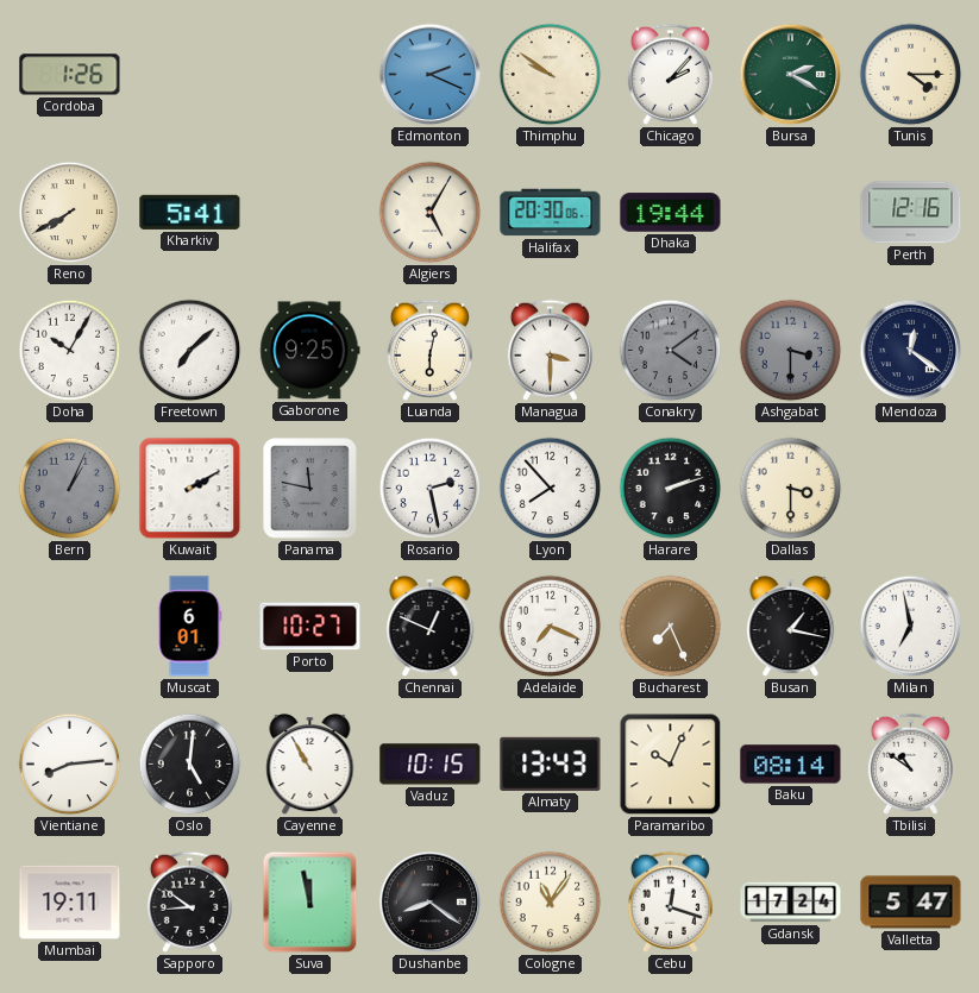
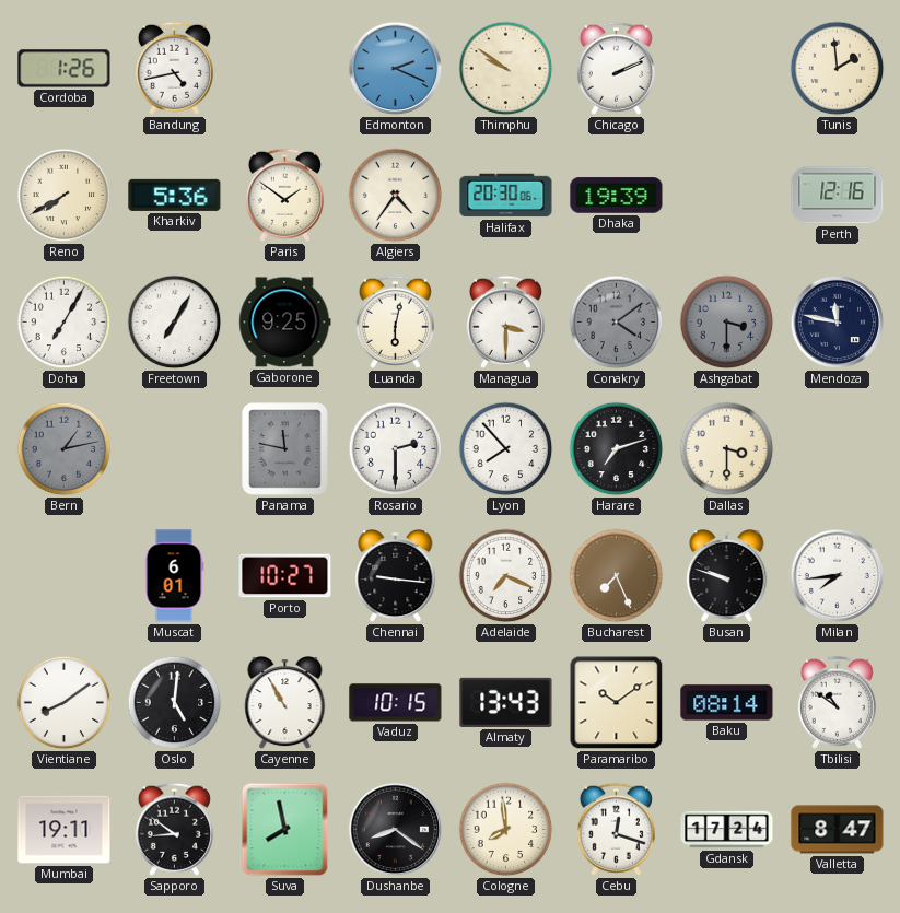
Bandung: none -> 4:43
Chicago: 2:07 -> 2:11
Bursa: 2:20 -> none
Tunis: 4:15 -> 1:59
Kharkiv: 5:41 -> 5:36
Paris: none -> 1:51
Algiers: 5:05 -> 4:36
Dhaka: 19:44 -> 19:39
Doha: 10:05 -> 7:05
Freetown: 7:08 -> 7:05
Mendoza: 12:21 -> 11:47
Bern: 1:04 -> 1:13
Kuwait: 2:10 -> none
Rosario: 2:28 -> 2:30
Harare: 2:12 -> 7:12
Chennai: 12:49 -> 9:16
Busan: 1:17 -> 9:48
Milan: 6:58 -> 7:44
Vientiane: 8:14 -> 8:09
Paramaribo: 10:04 -> 10:09
Suva: 11:58 -> 7:58
Cologne: 11:06 -> 7:59
Valletta: 5:47 -> 8:47
